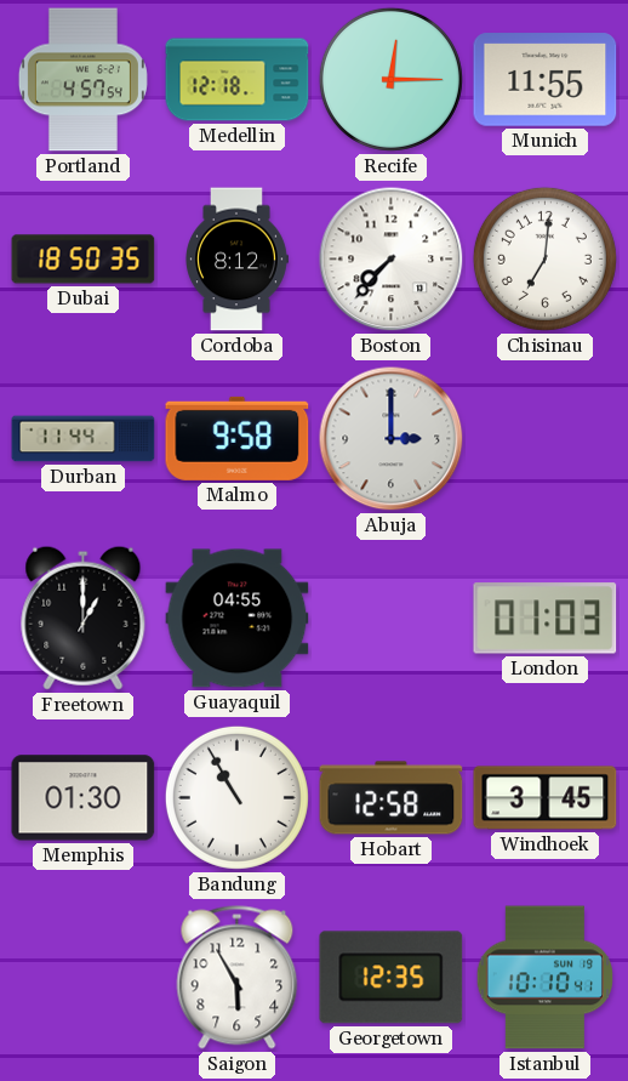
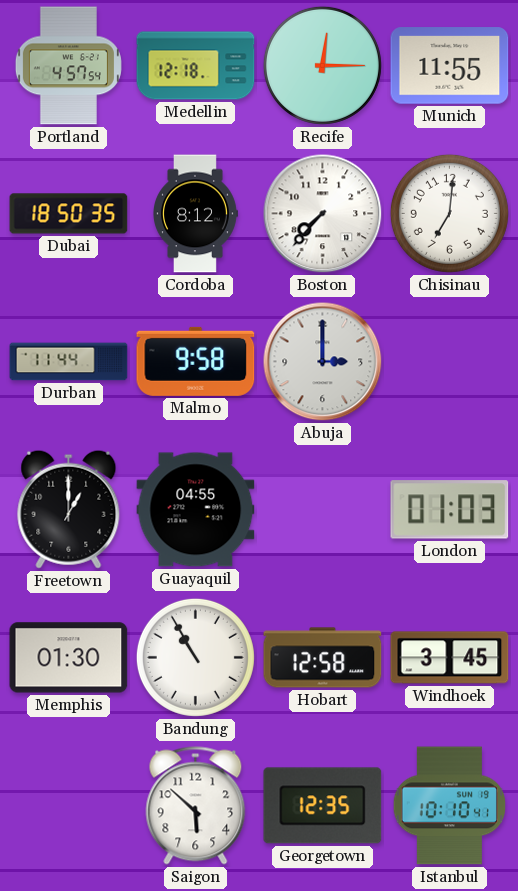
Saigon: 5:55 -> 5:52
